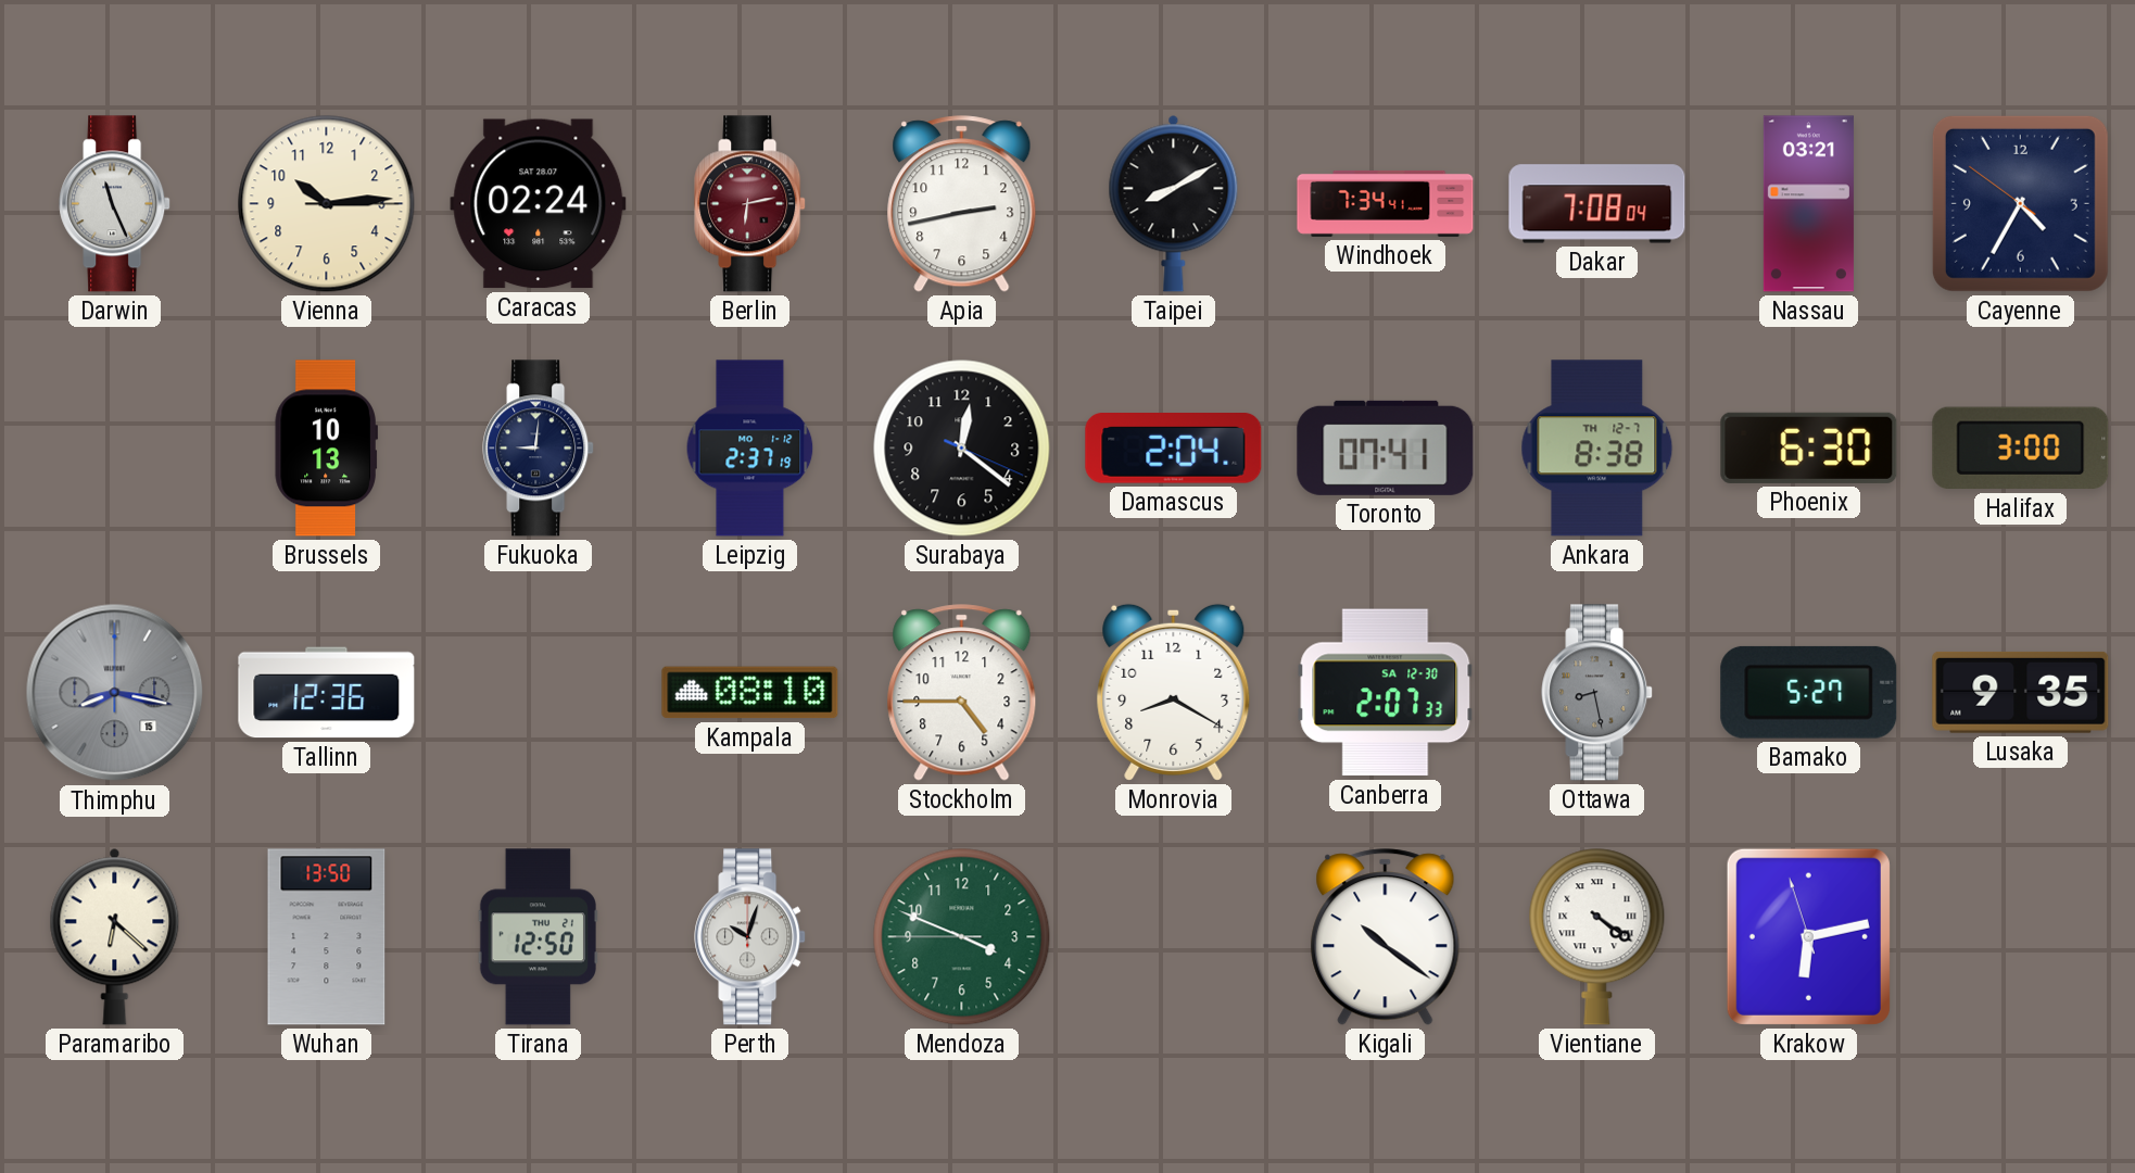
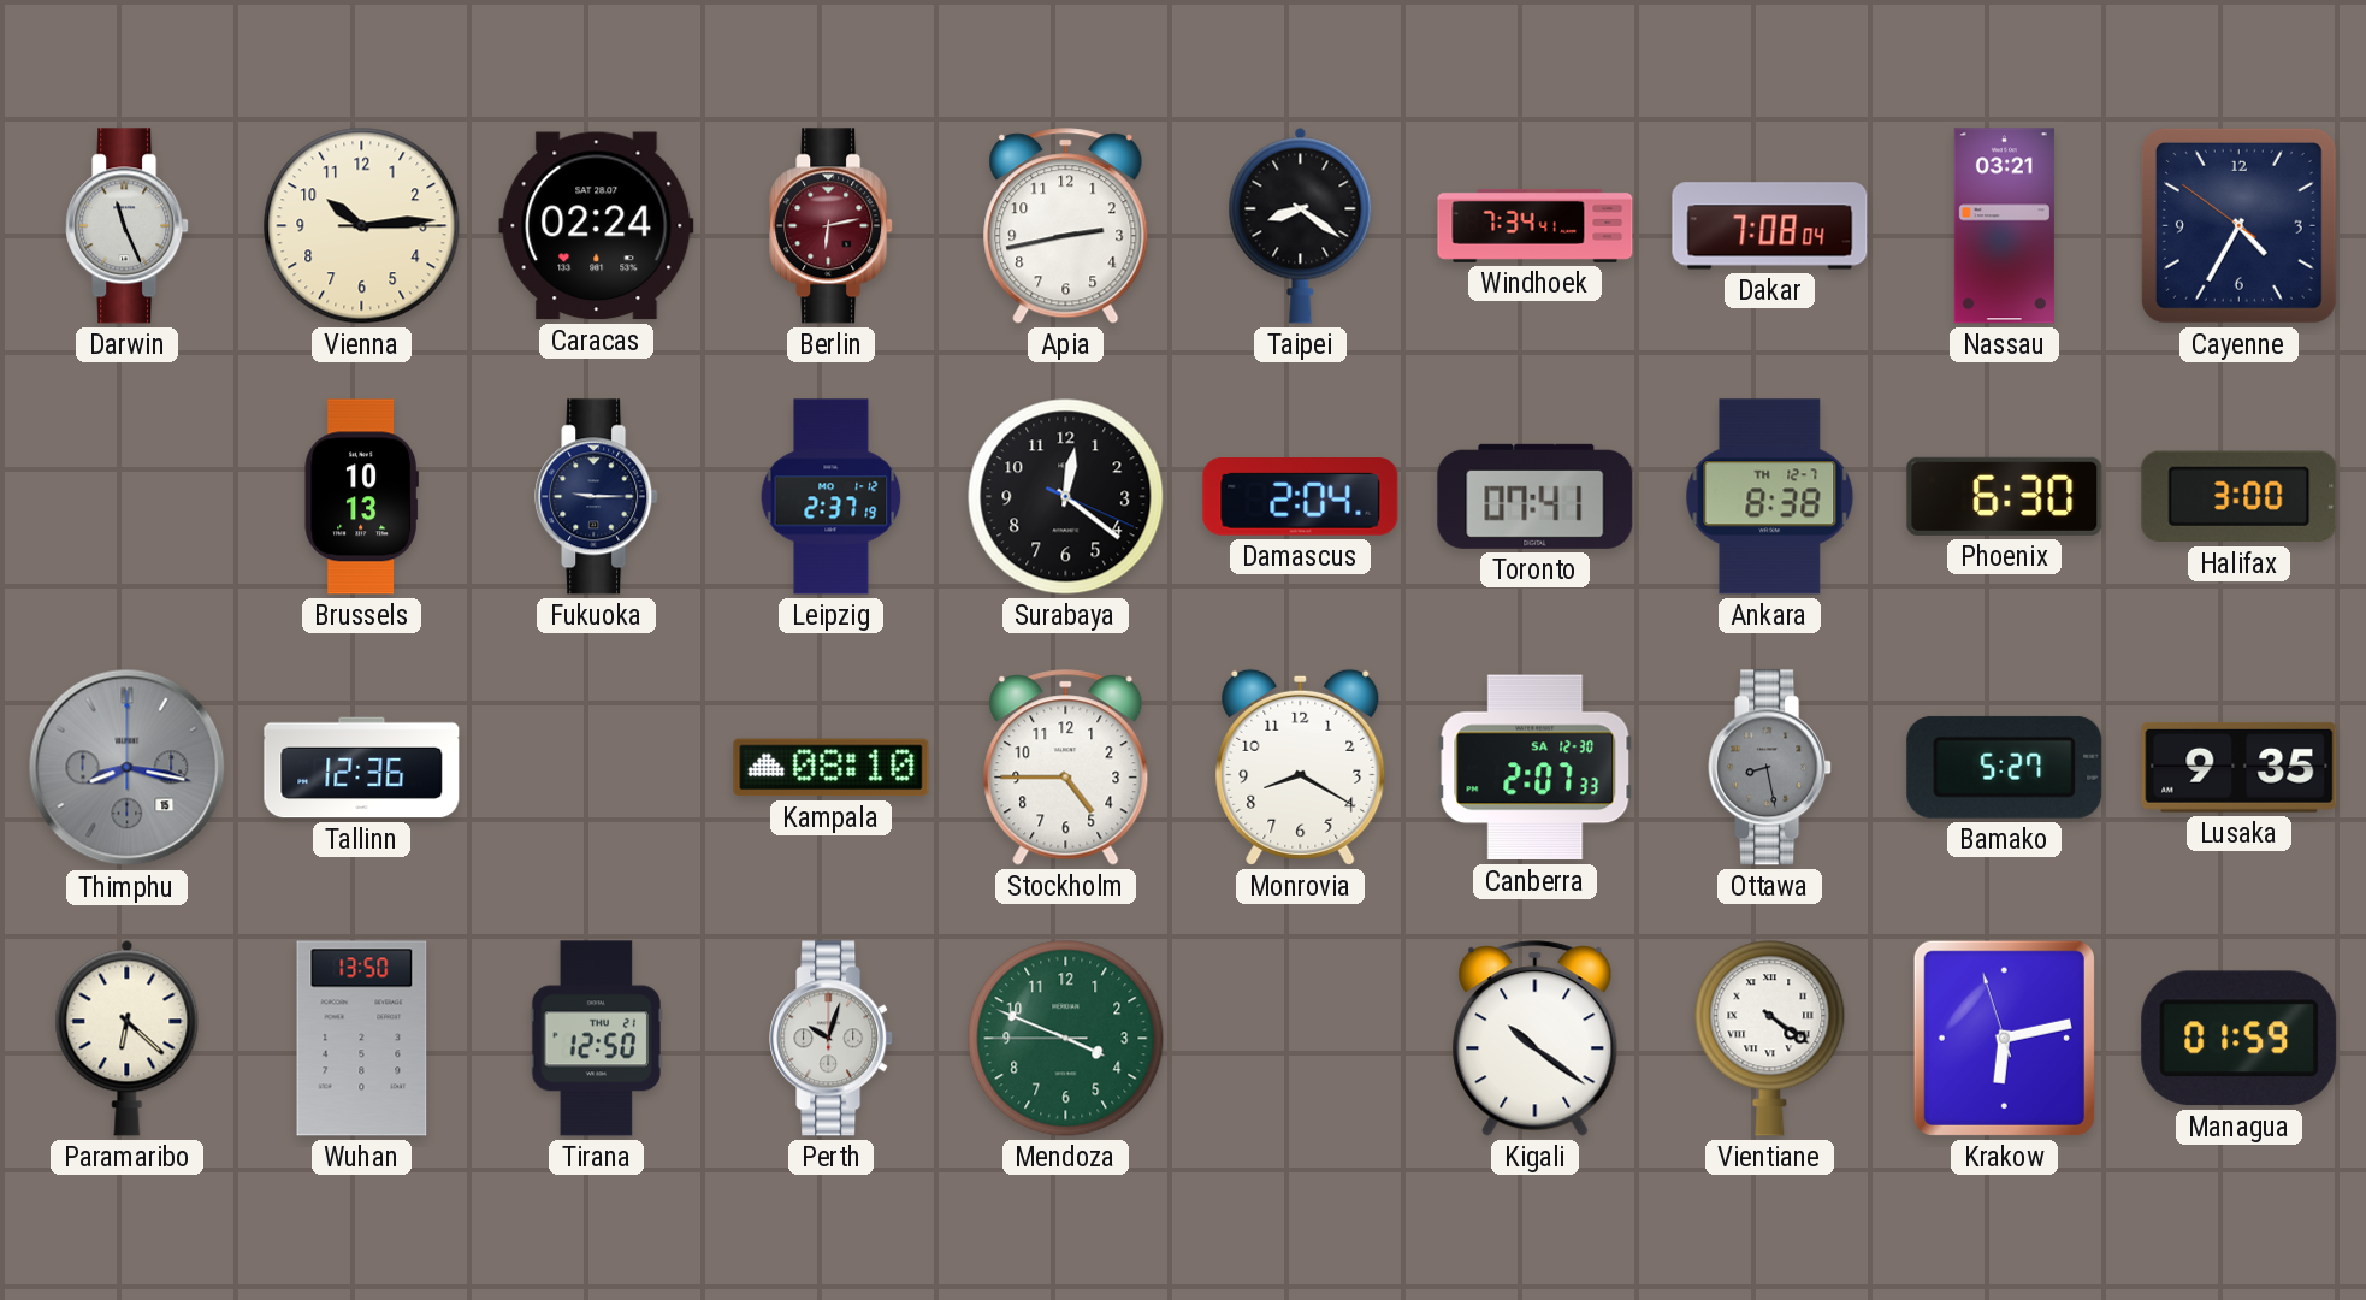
Taipei: 8:10 -> 8:21
Fukuoka: 9:01 -> 9:15
Managua: none -> 01:59
